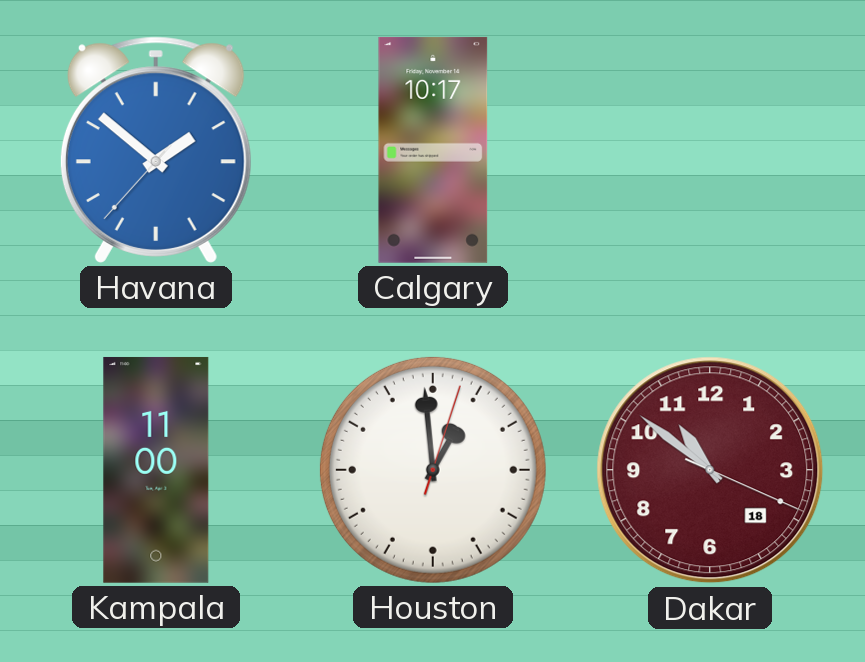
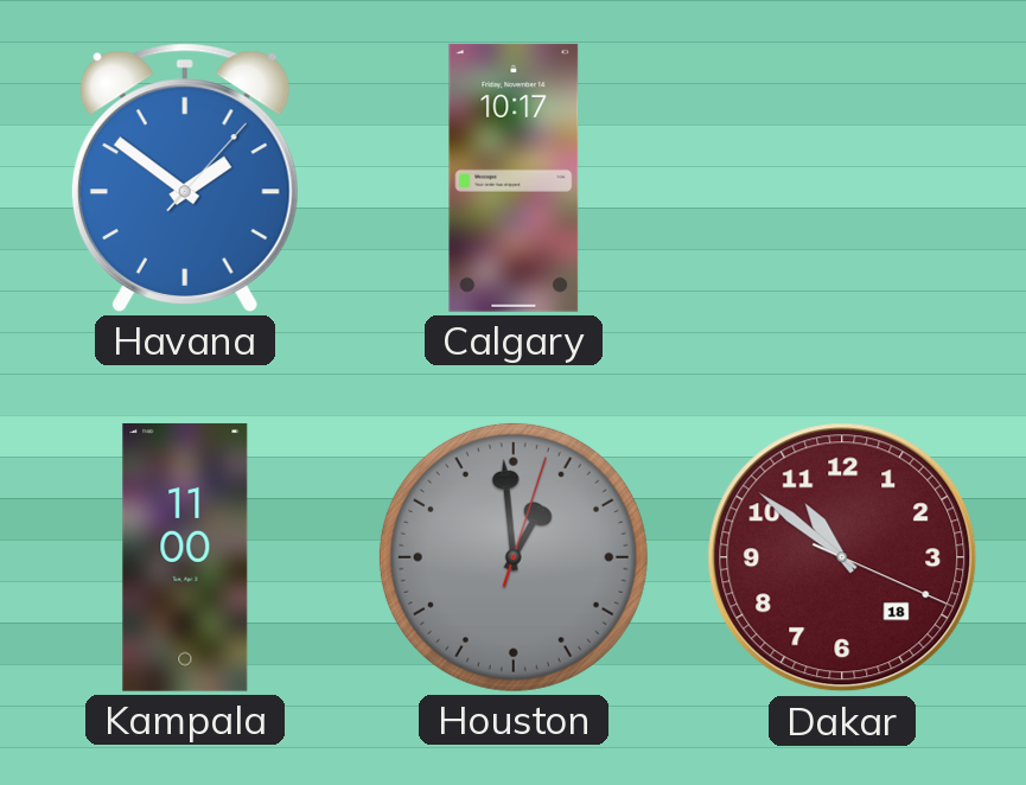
Havana: 1:51:37 -> 1:51:07
Houston dial: white -> grey
